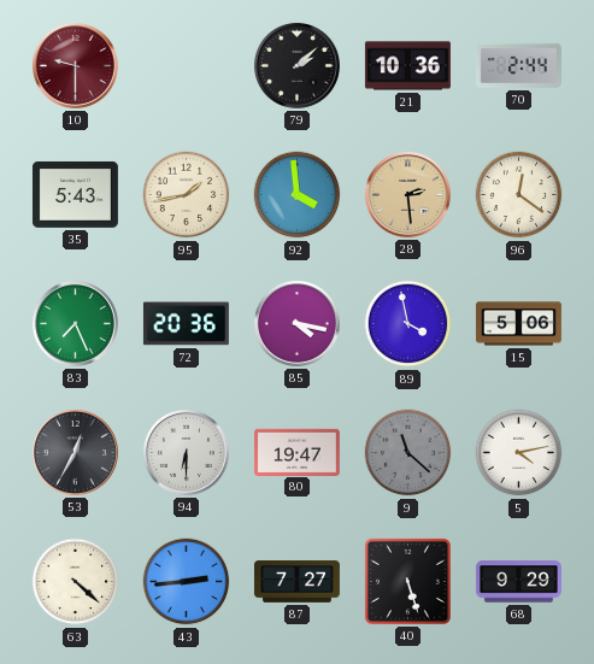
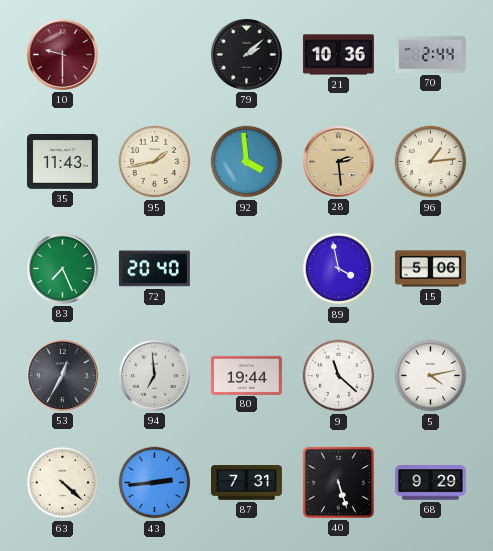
35: 5:43 -> 11:43
96: 12:21 -> 1:14
72: 20:36 -> 20:40
85: 4:17 -> none
94: 6:30 -> 6:59
80: 19:47 -> 19:44
9 dial: grey -> white
87: 7:27 -> 7:31
